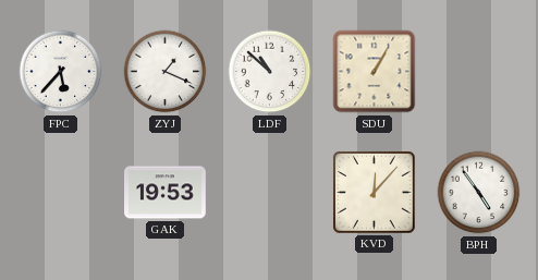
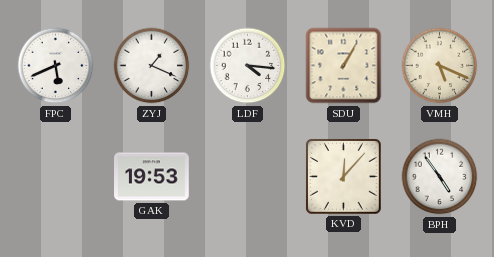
FPC: 5:37 -> 5:41
LDF: 10:52 -> 4:16
VMH: none -> 5:19
